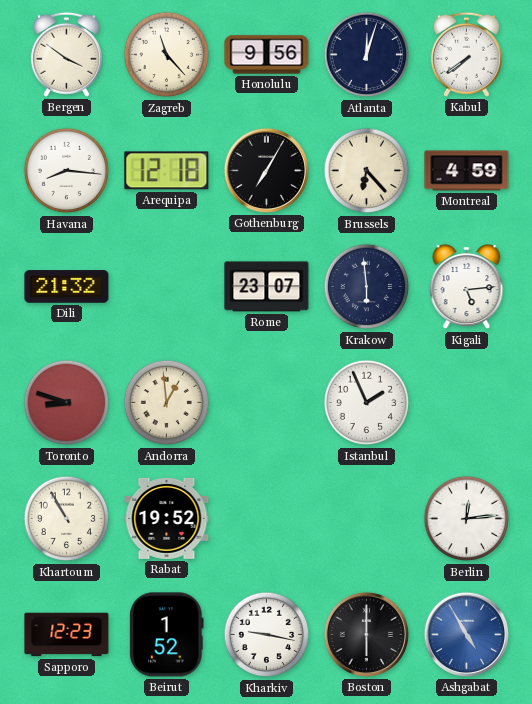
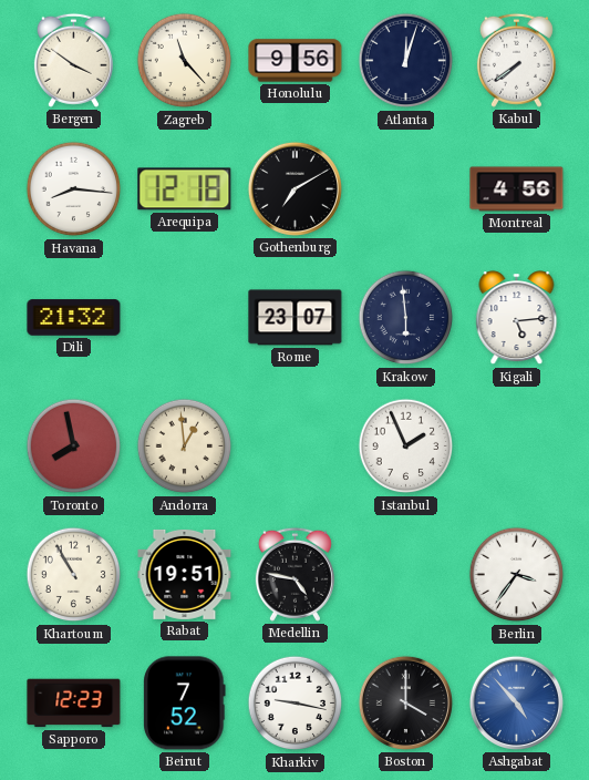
Gothenburg: 7:05 -> 7:10
Brussels: 6:23 -> none
Montreal: 4:59 -> 4:56
Toronto: 8:48 -> 7:58
Rabat: 19:52 -> 19:51
Medellin: none -> 4:47
Berlin: 12:14 -> 3:36
Beirut: 1:52 -> 7:52
Boston: 6:00 -> 4:00
Ashgabat: 4:55 -> 4:53
